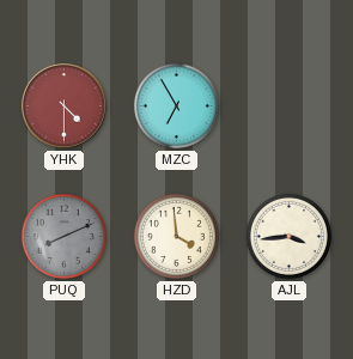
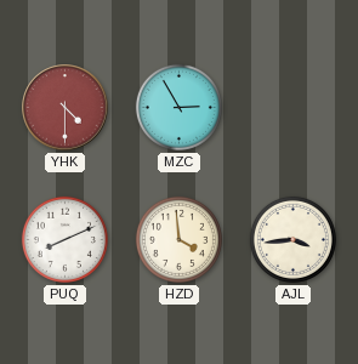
MZC: 6:55 -> 2:55
PUQ dial: grey -> white
